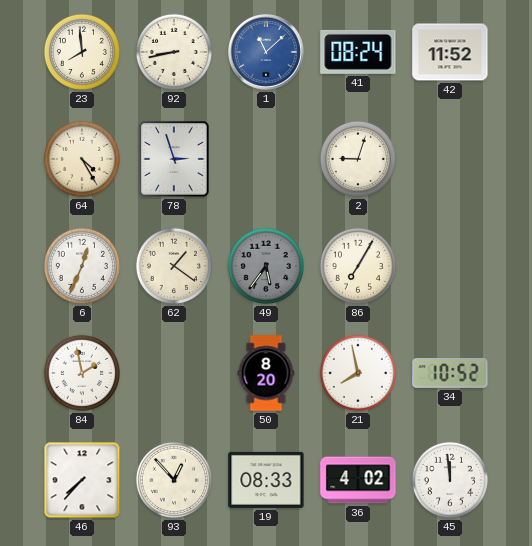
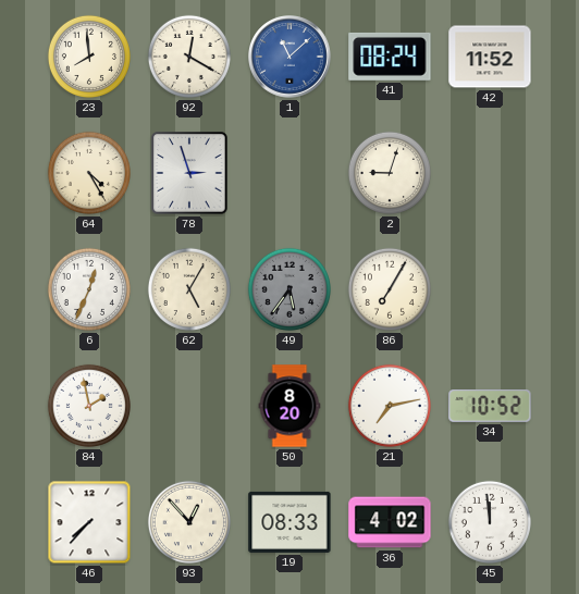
92: 8:43 -> 12:20
62: 1:21 -> 5:05
21: 7:58 -> 7:13
